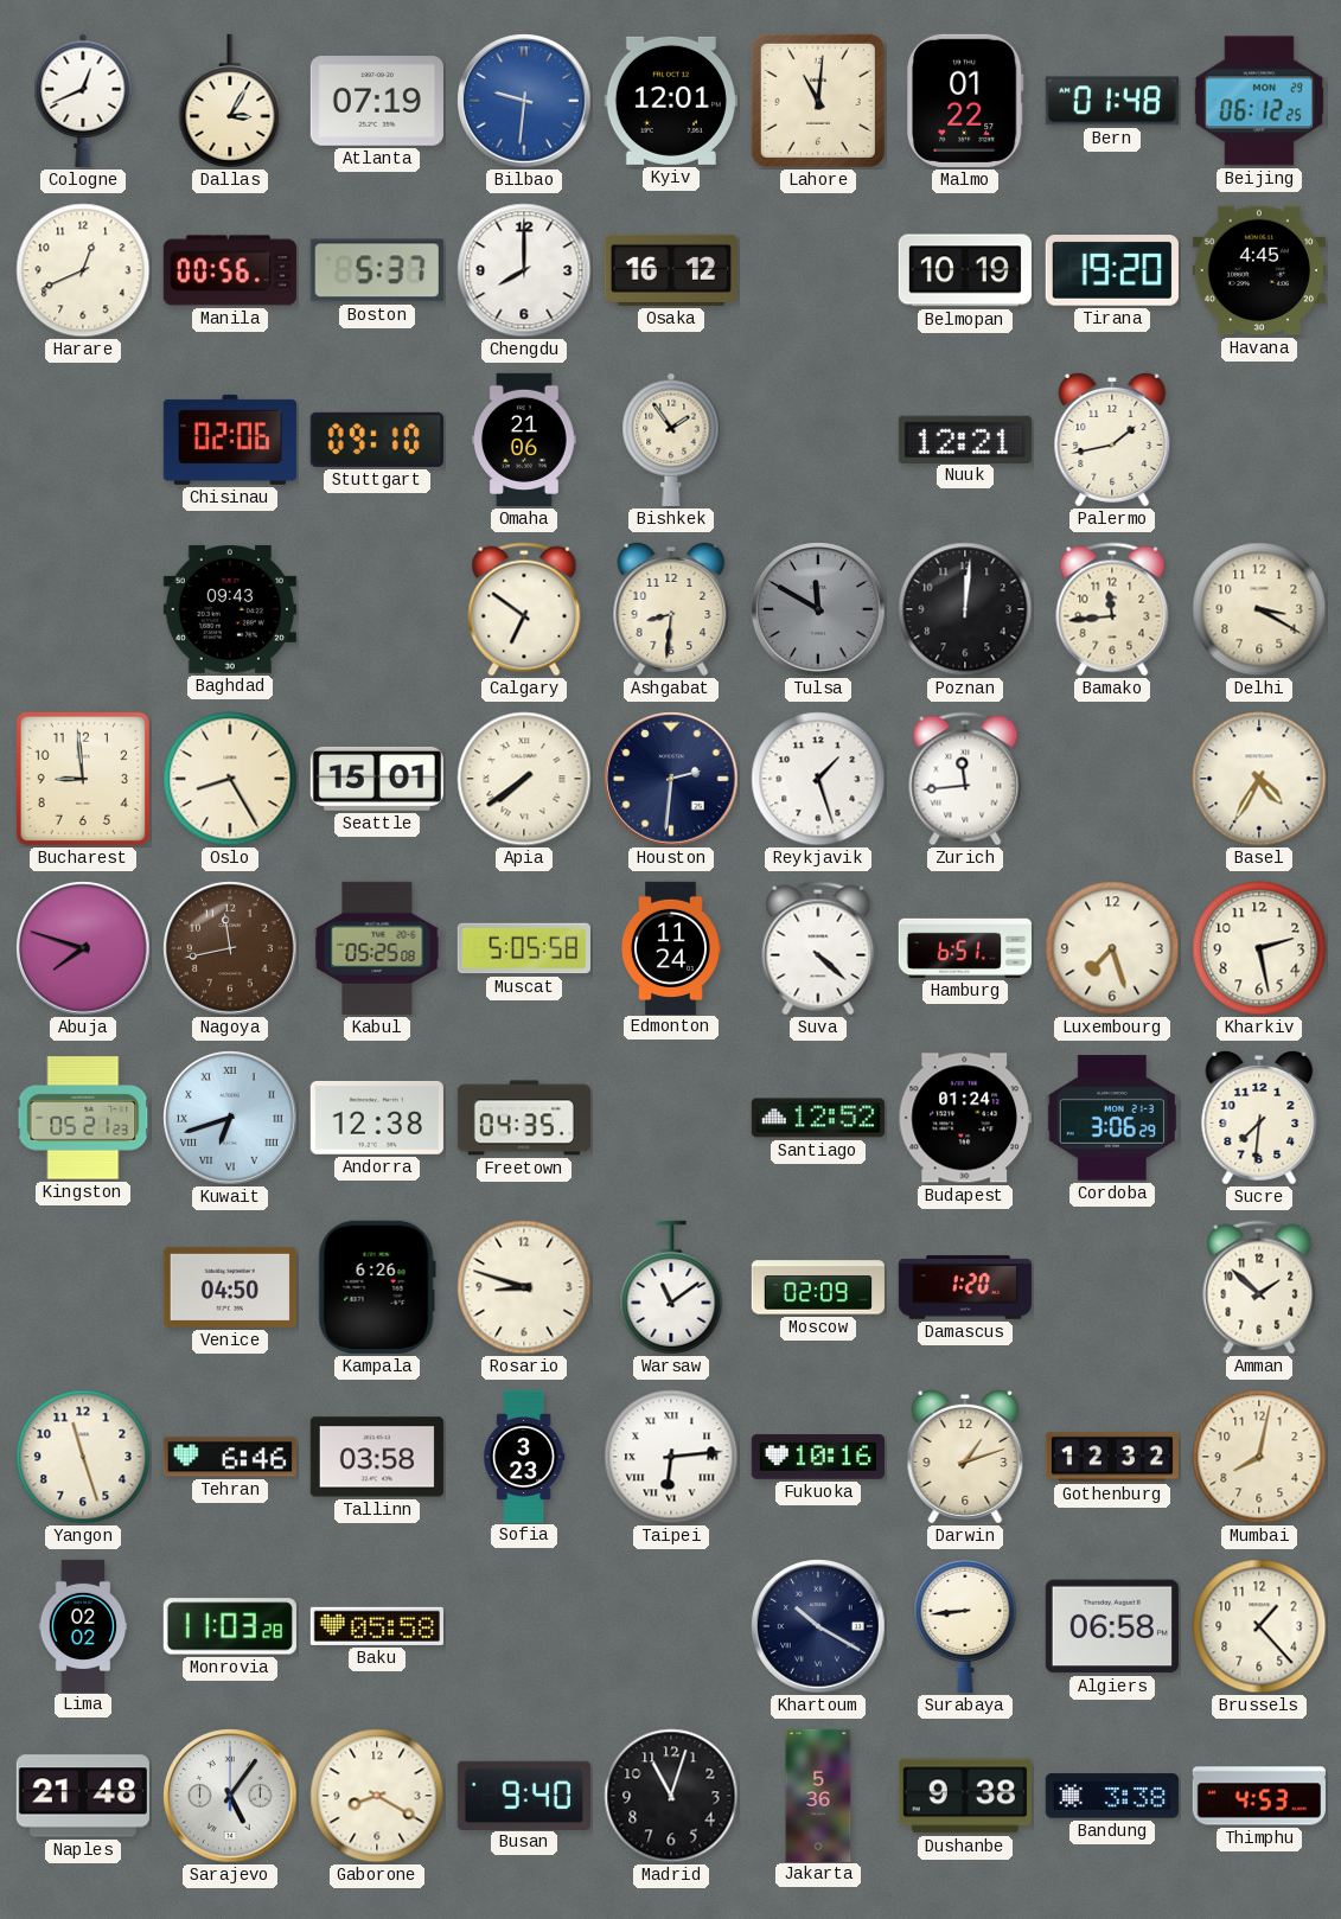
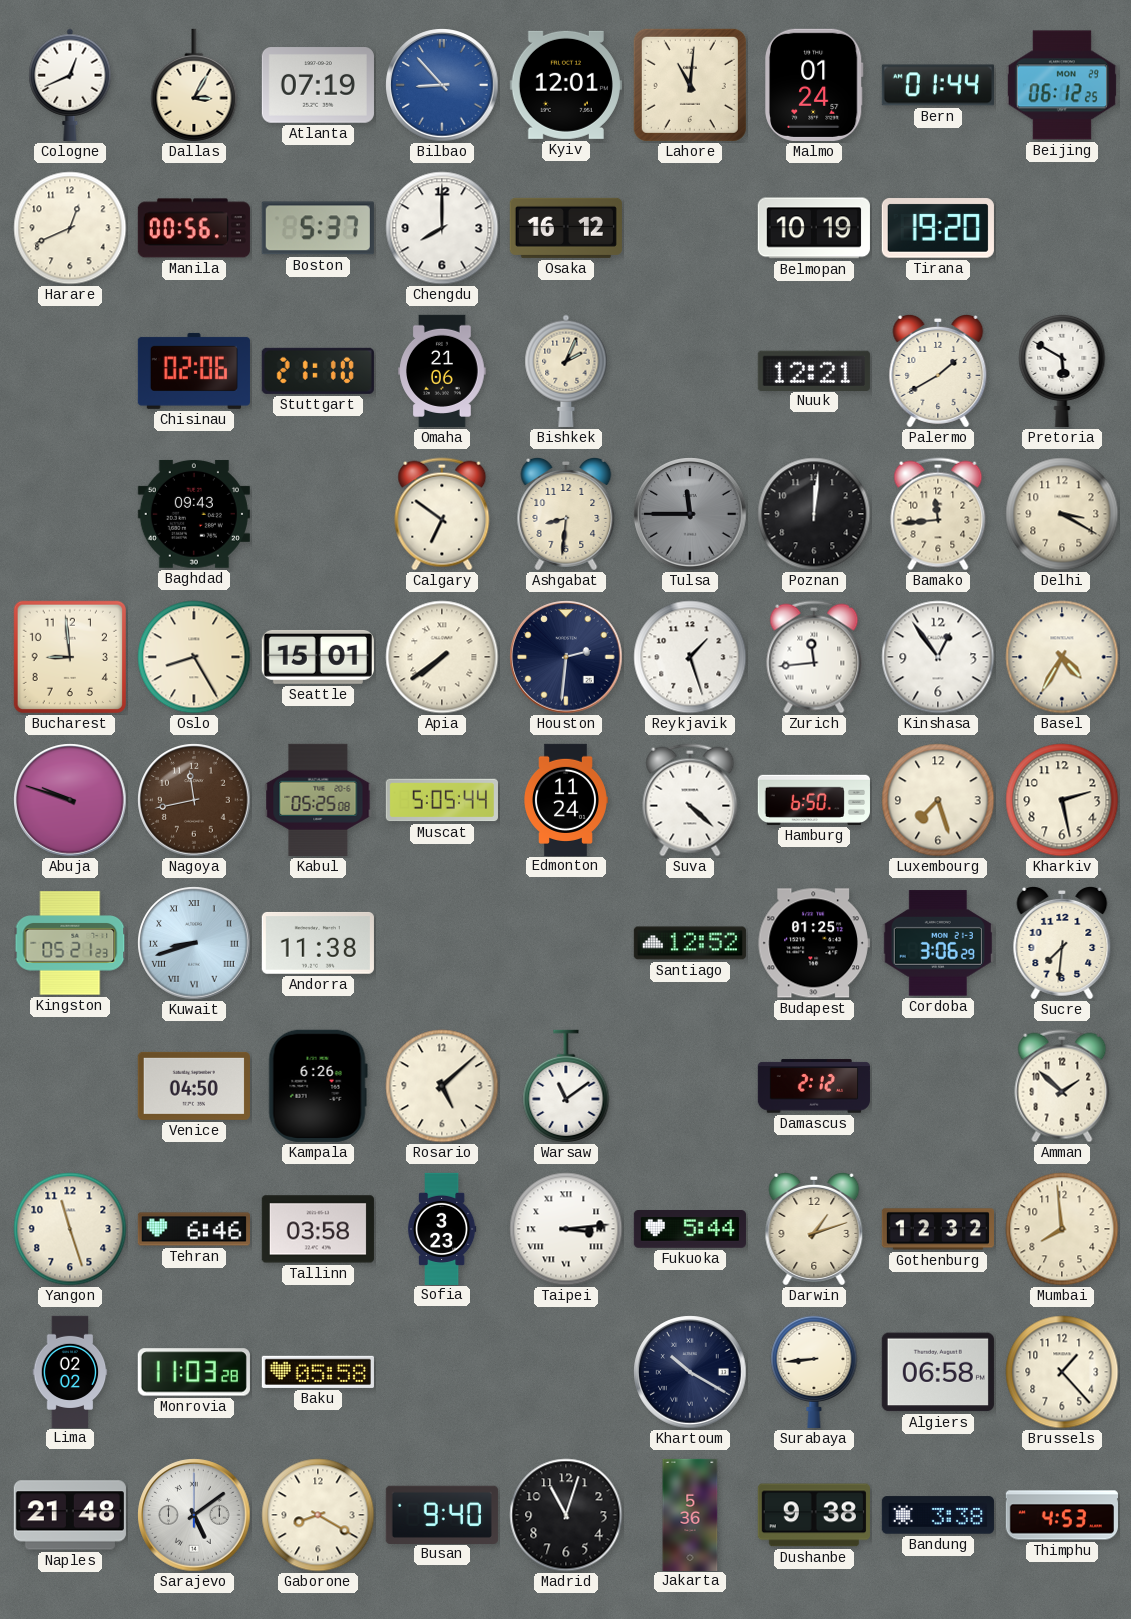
Bilbao: 9:31 -> 8:53
Malmo: 01:22 -> 01:24
Bern: 01:48 -> 01:44
Havana: 4:45 -> none
Stuttgart: 09:10 -> 21:10
Bishkek: 1:54 -> 2:04
Palermo: 1:43 -> 1:40
Pretoria: none -> 5:50
Tulsa: 11:50 -> 11:45
Kinshasa: none -> 12:54
Abuja: 7:48 -> 9:48
Muscat: 5:05:58 -> 5:05:44
Hamburg: 6:51 -> 6:50
Kuwait: 6:42 -> 8:42
Andorra: 12:38 -> 11:38
Freetown: 04:35 -> none
Budapest: 01:24 -> 01:25
Rosario: 8:48 -> 5:08
Moscow: 02:09 -> none
Damascus: 1:20 -> 2:12
Taipei: 6:14 -> 3:14
Fukuoka: 10:16 -> 5:44
Mumbai: 8:02 -> 7:59
Sarajevo: 5:06 -> 5:09
